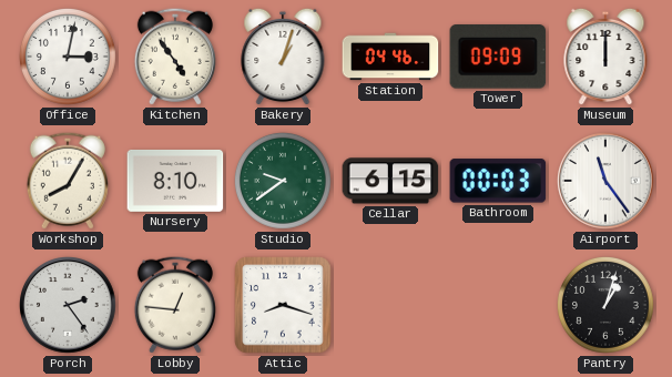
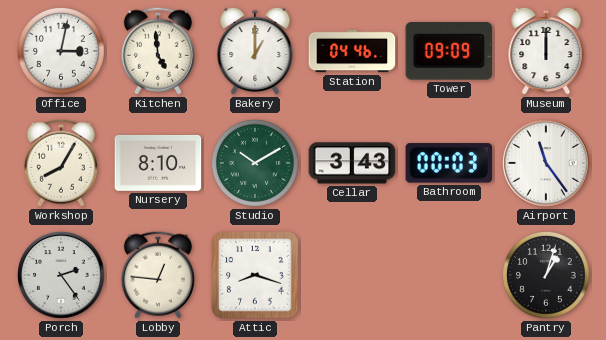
Kitchen: 4:54 -> 4:59
Bakery: 1:03 -> 1:00
Studio: 9:39 -> 10:10
Cellar: 6:15 -> 3:43
